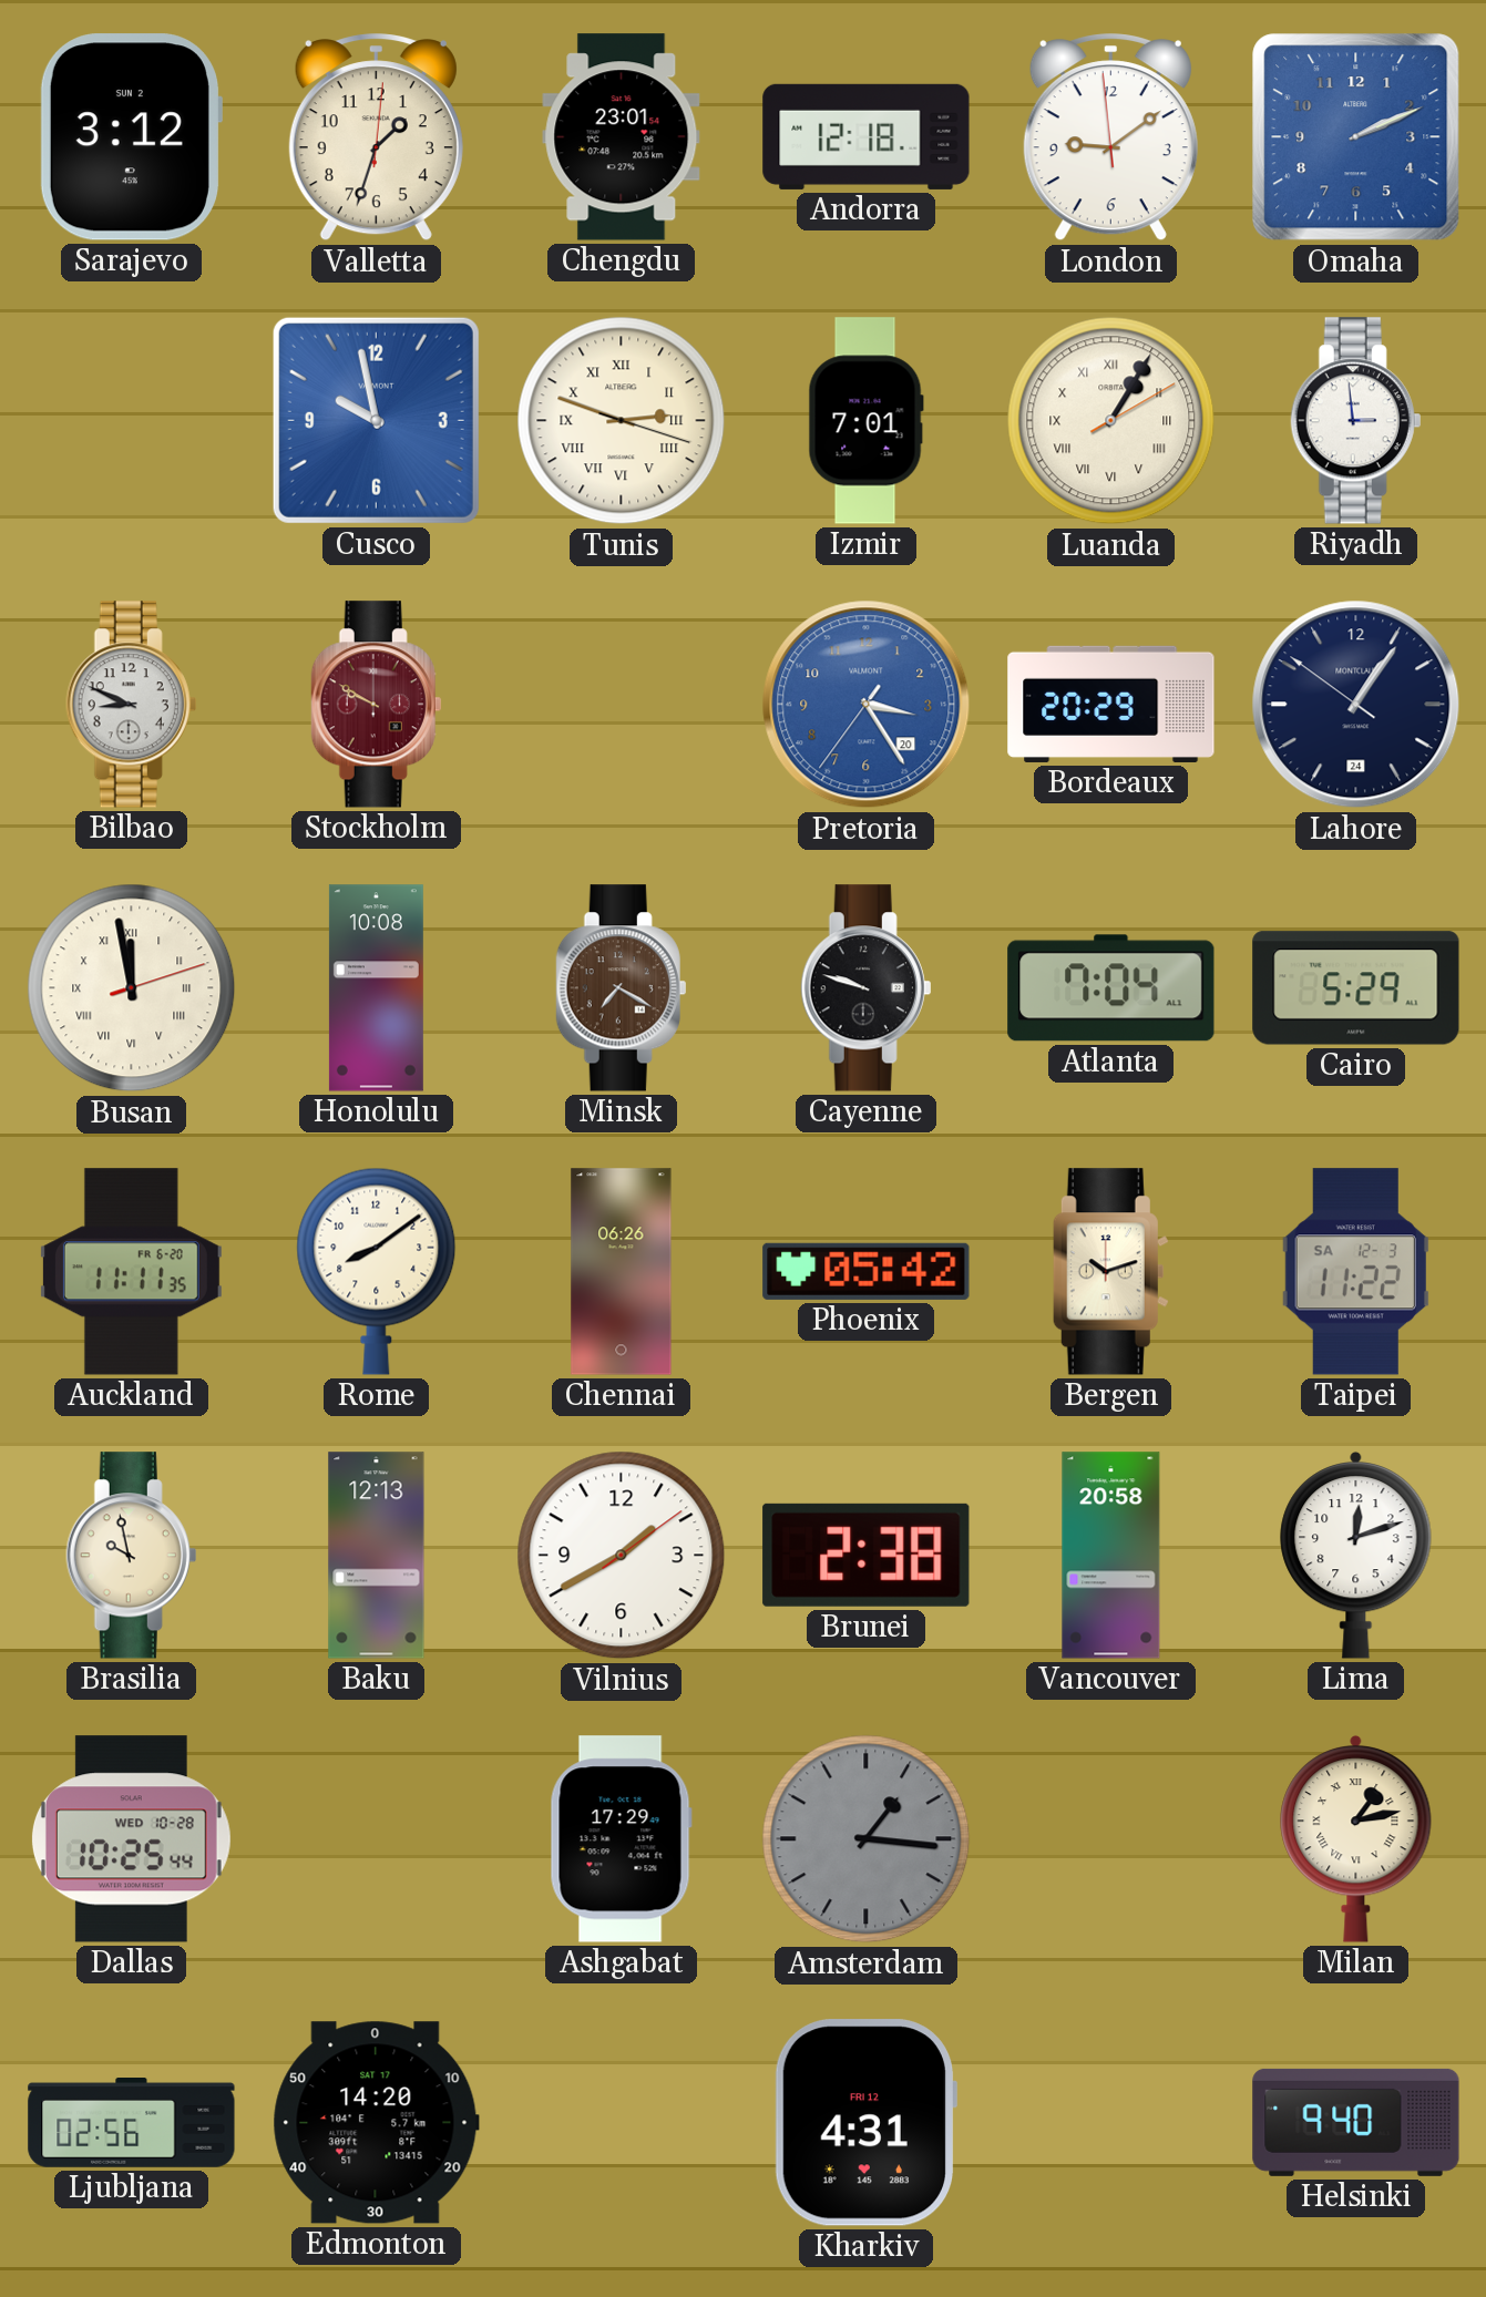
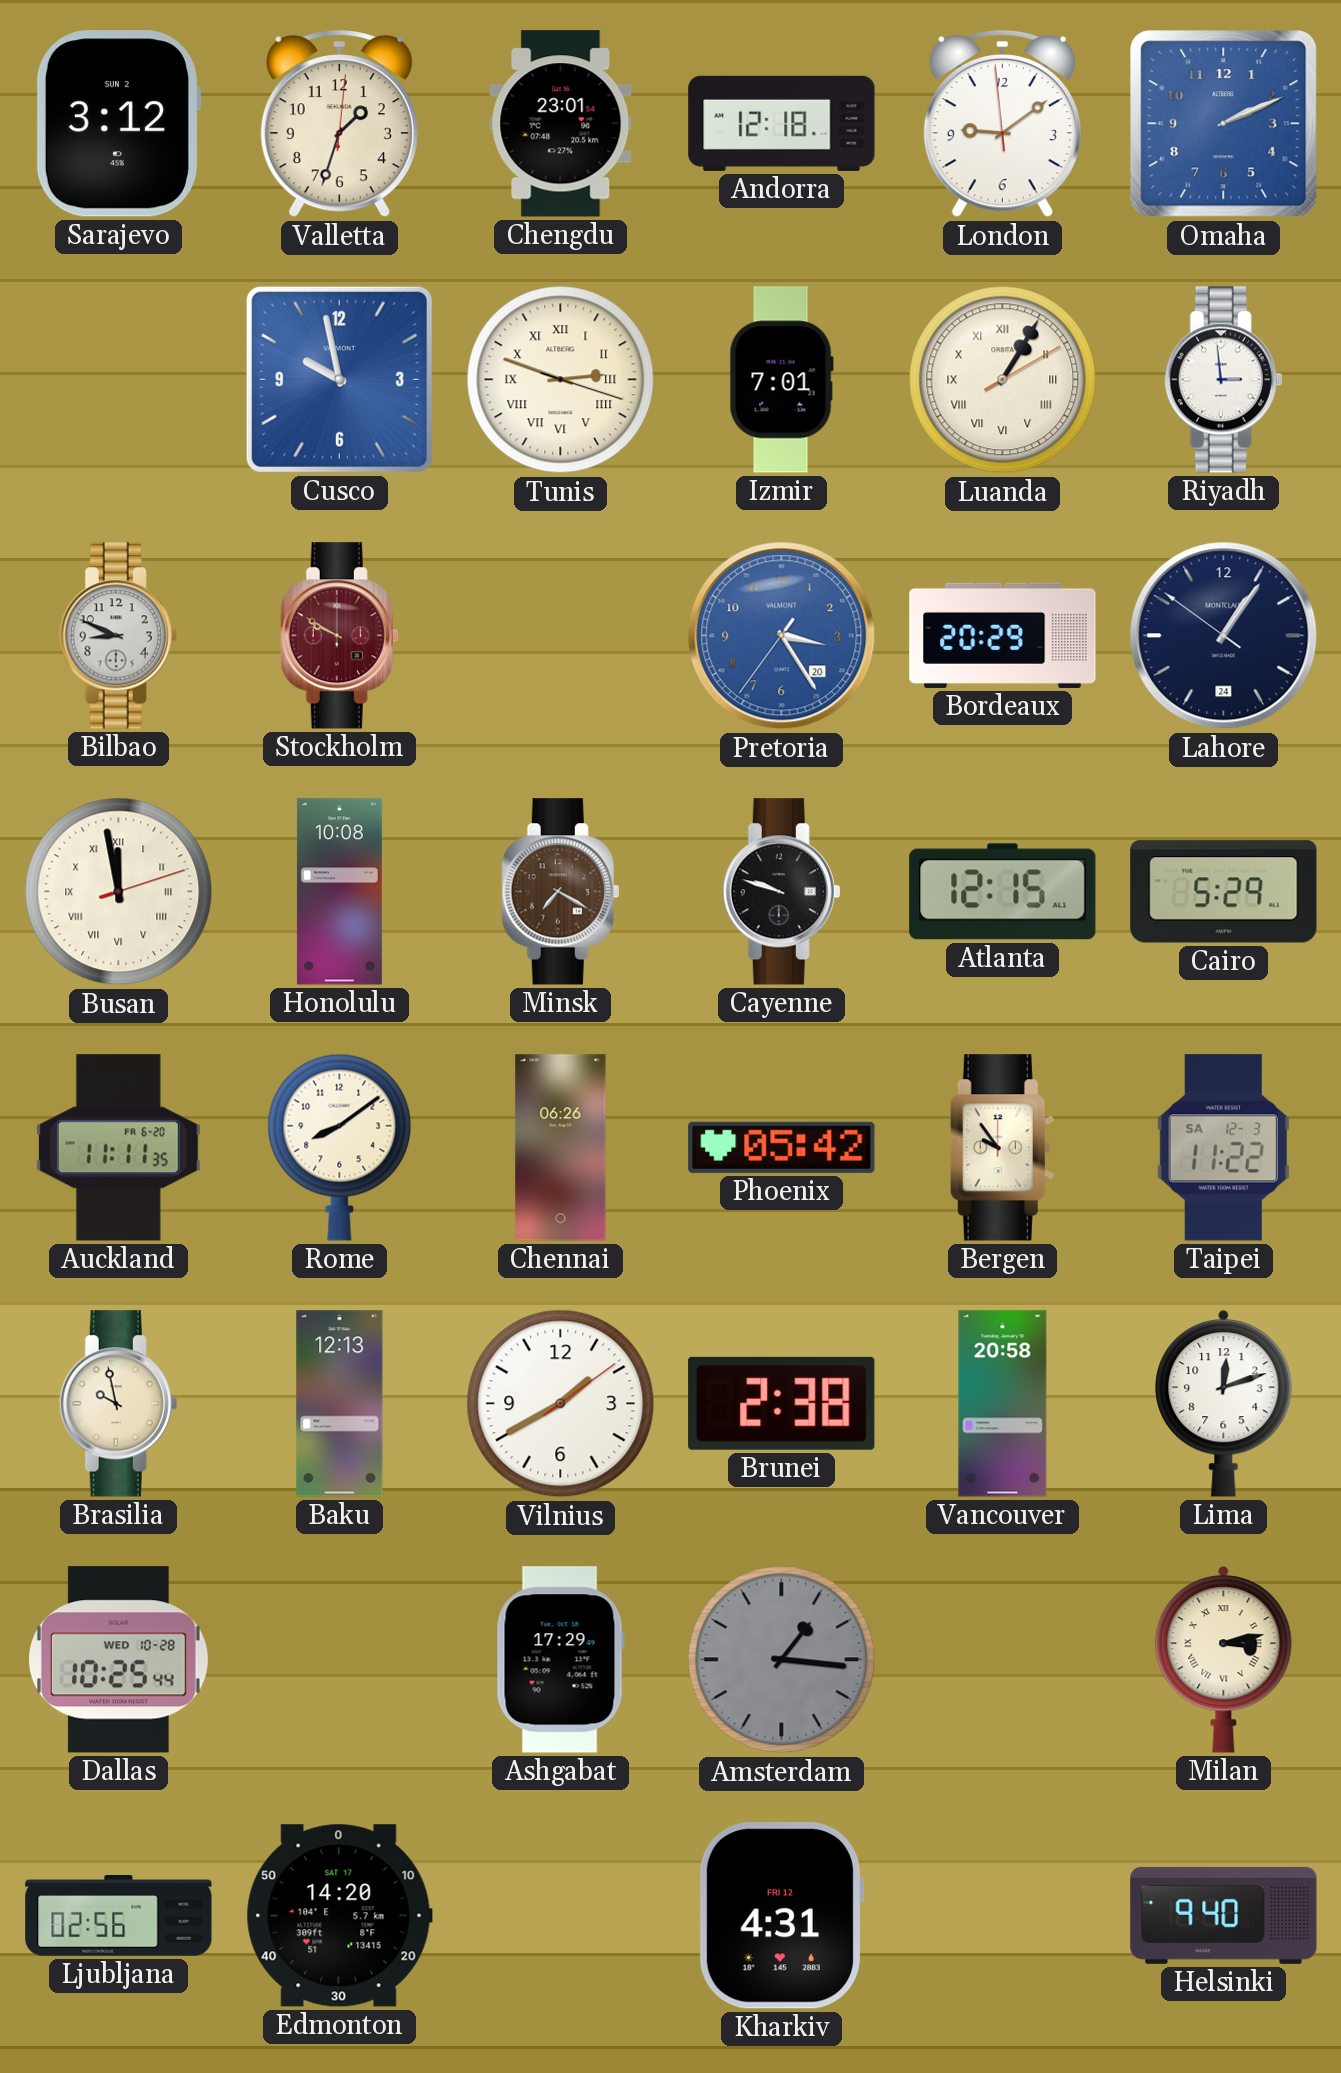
Atlanta: 7:04 -> 12:15
Bergen: 10:12 -> 9:54
Milan: 1:13 -> 3:13
